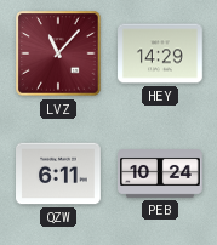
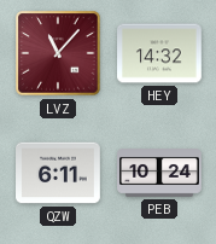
HEY: 14:29 -> 14:32
